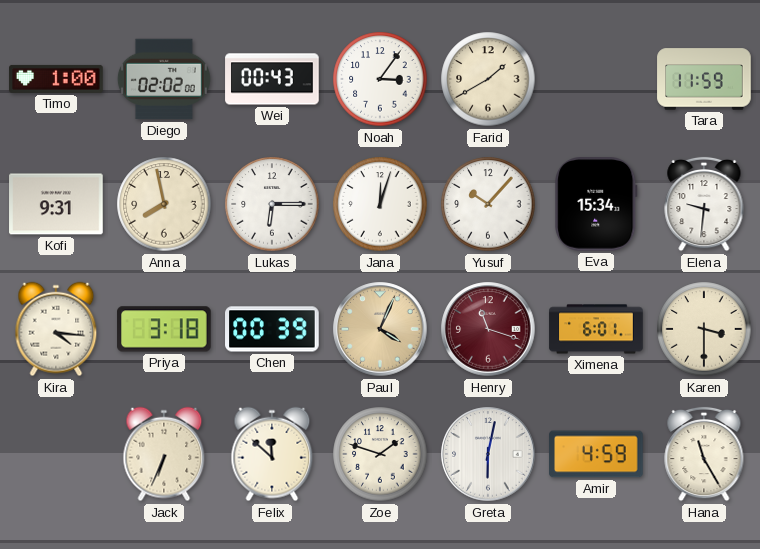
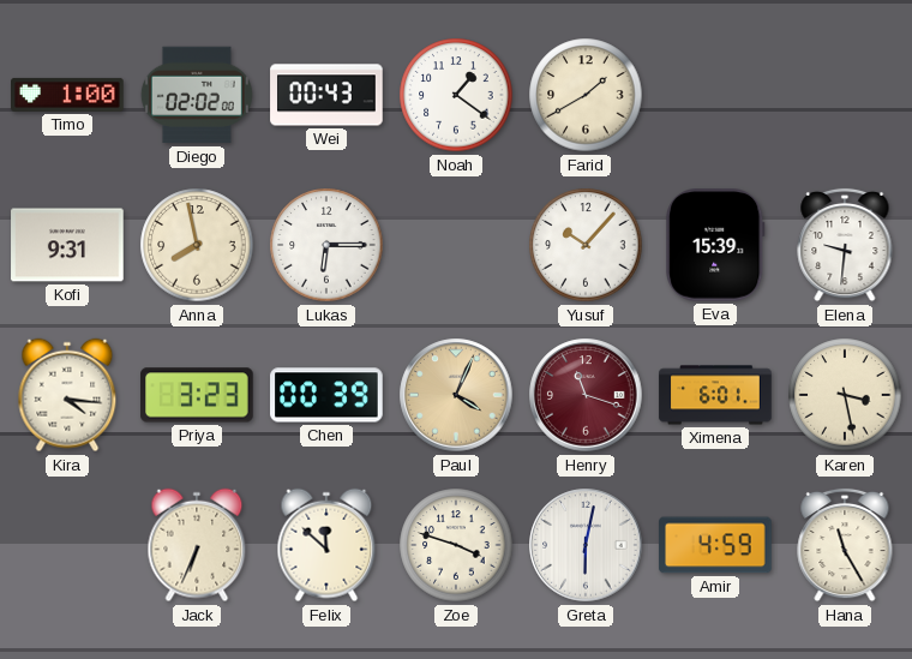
Noah: 3:06 -> 1:21
Tara: 11:59 -> none
Jana: 12:03 -> none
Eva: 15:34 -> 15:39
Priya: 3:18 -> 3:23
Karen: 3:30 -> 3:28
Zoe: 1:48 -> 3:48
